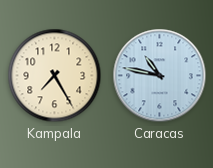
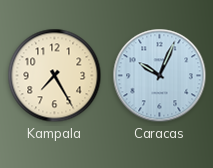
Caracas: 10:47 -> 10:04
